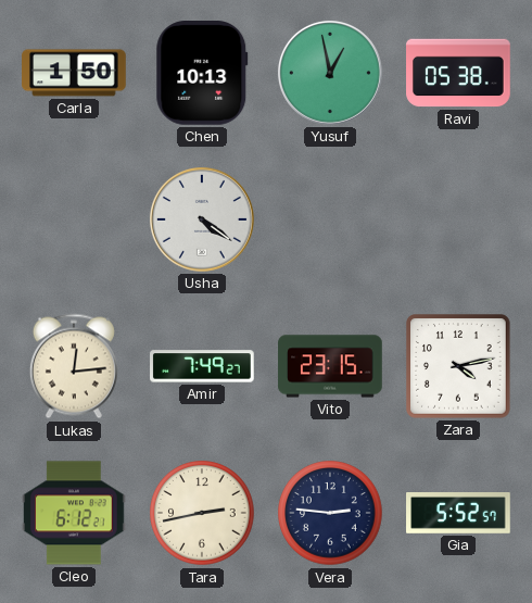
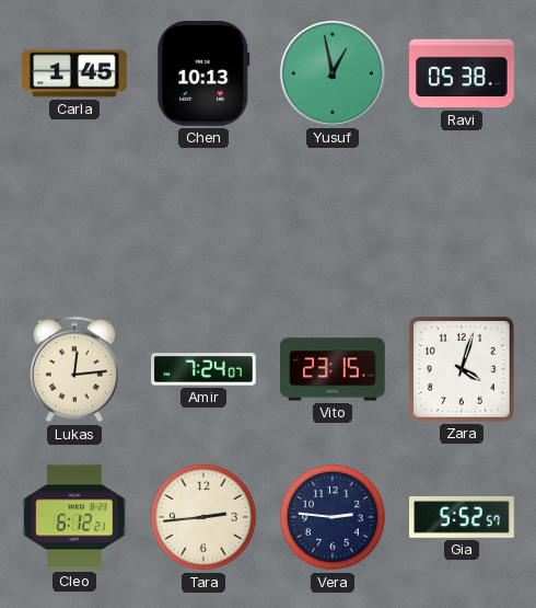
Carla: 1:50 -> 1:45
Usha: 4:21 -> none
Amir: 7:49 -> 7:24
Zara: 4:13 -> 4:03
Tara: 2:43 -> 2:44
